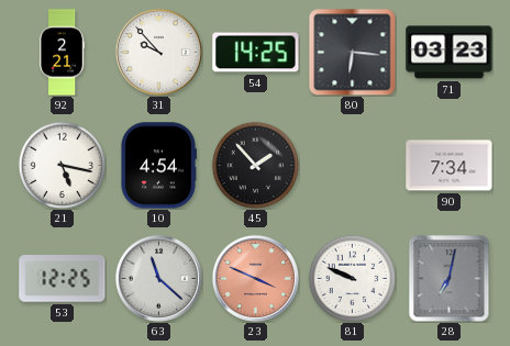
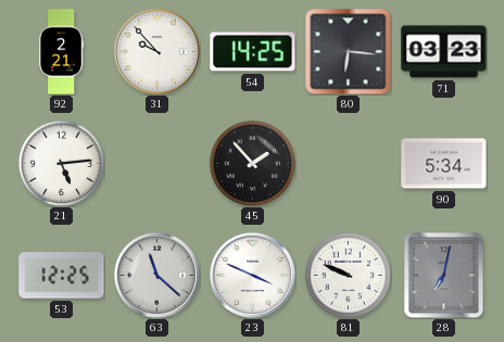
21: 5:17 -> 5:14
10: 4:54 -> none
90: 7:34 -> 5:34
23 dial: salmon -> white
